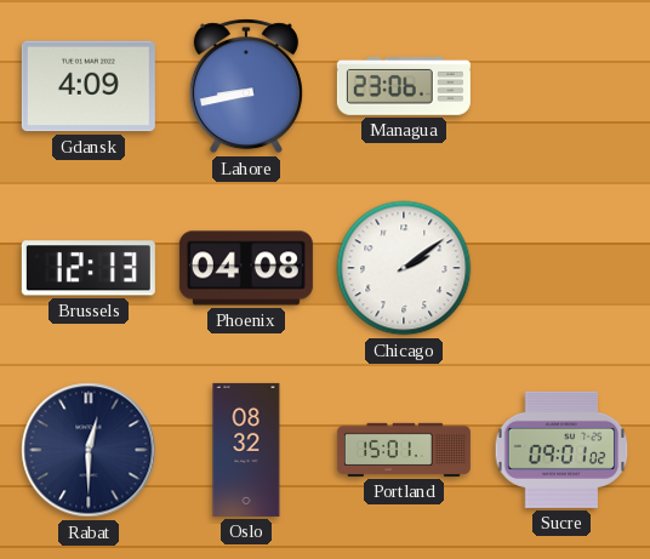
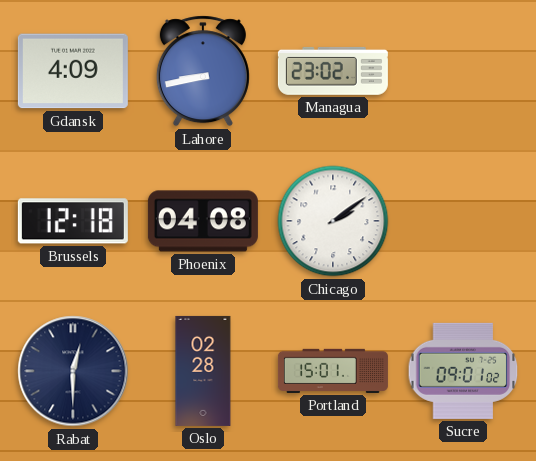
Managua: 23:06 -> 23:02
Brussels: 12:13 -> 12:18
Oslo: 08:32 -> 02:28
